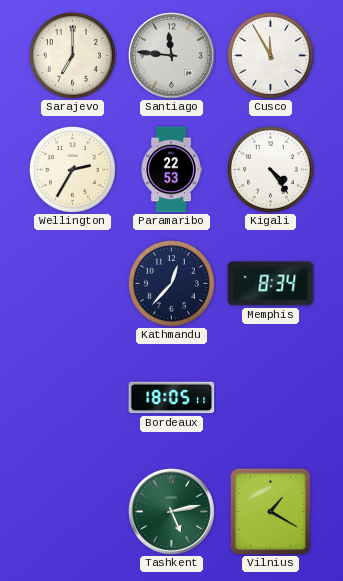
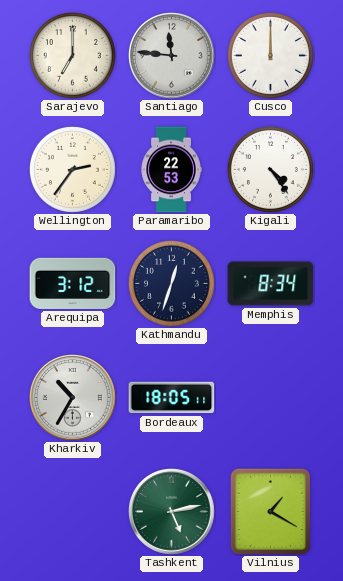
Cusco: 11:55 -> 12:00
Wellington: 2:35 -> 2:36
Arequipa: none -> 3:12
Kathmandu: 12:37 -> 12:33
Kharkiv: none -> 10:35
